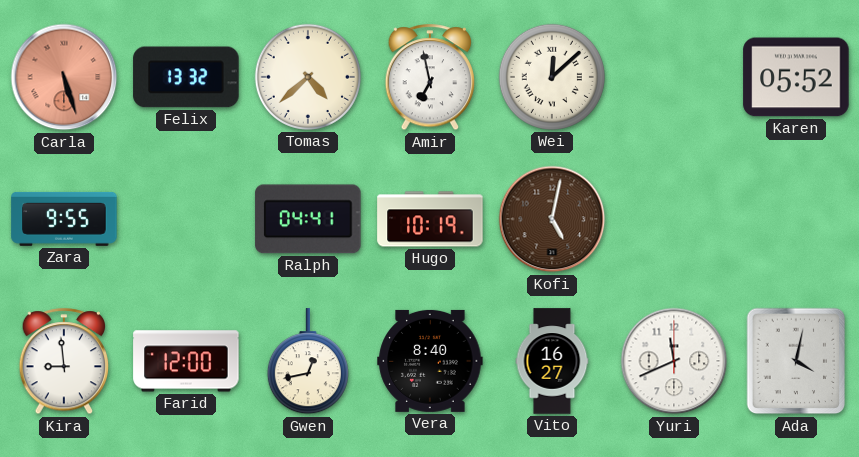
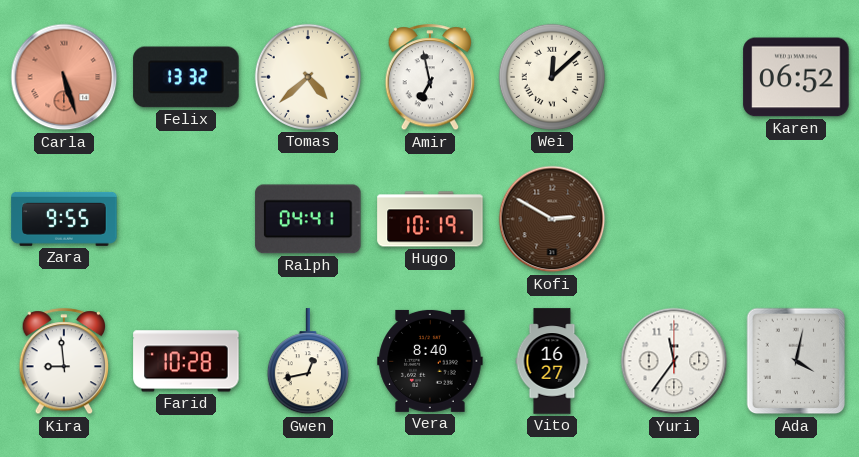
Karen: 05:52 -> 06:52
Kofi: 5:02 -> 2:50
Farid: 12:00 -> 10:28
Yuri: 11:41 -> 11:36
